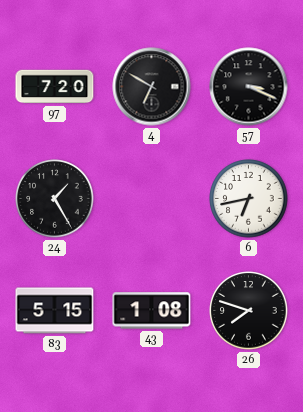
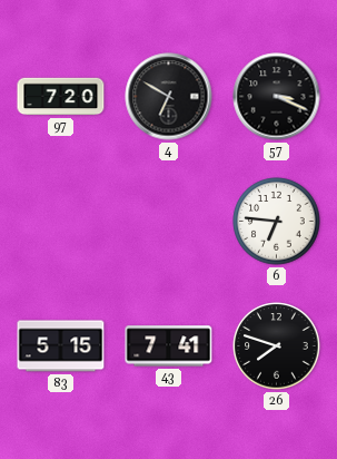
24: 1:25 -> none
6: 6:43 -> 6:46
43: 1:08 -> 7:41
